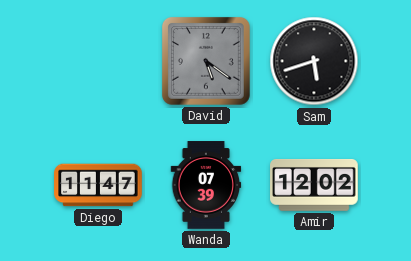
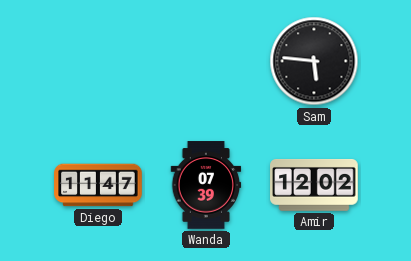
David: 5:21 -> none
Sam: 5:42 -> 5:46
